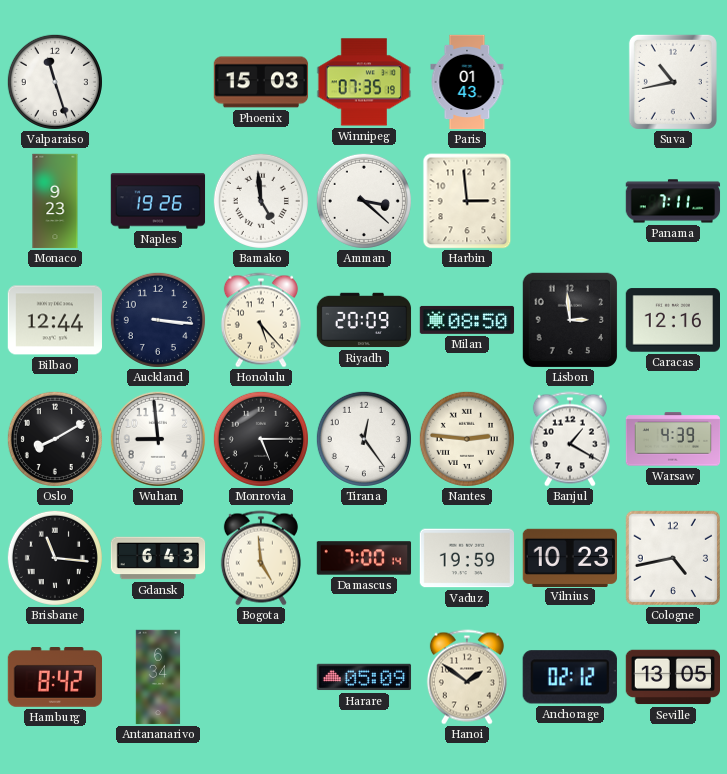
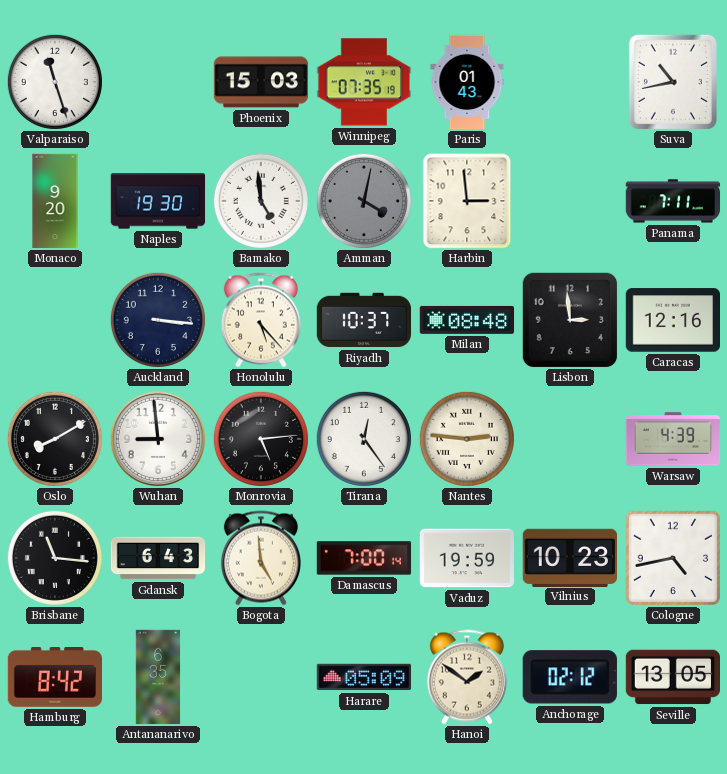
Monaco: 9:23 -> 9:20
Naples: 19:26 -> 19:30
Amman: 3:22 -> 4:02
Amman dial: white -> grey
Bilbao: 12:44 -> none
Riyadh: 20:09 -> 10:37
Milan: 08:50 -> 08:48
Monrovia: 5:15 -> 5:14
Banjul: 1:20 -> none
Antananarivo: 6:34 -> 6:35
